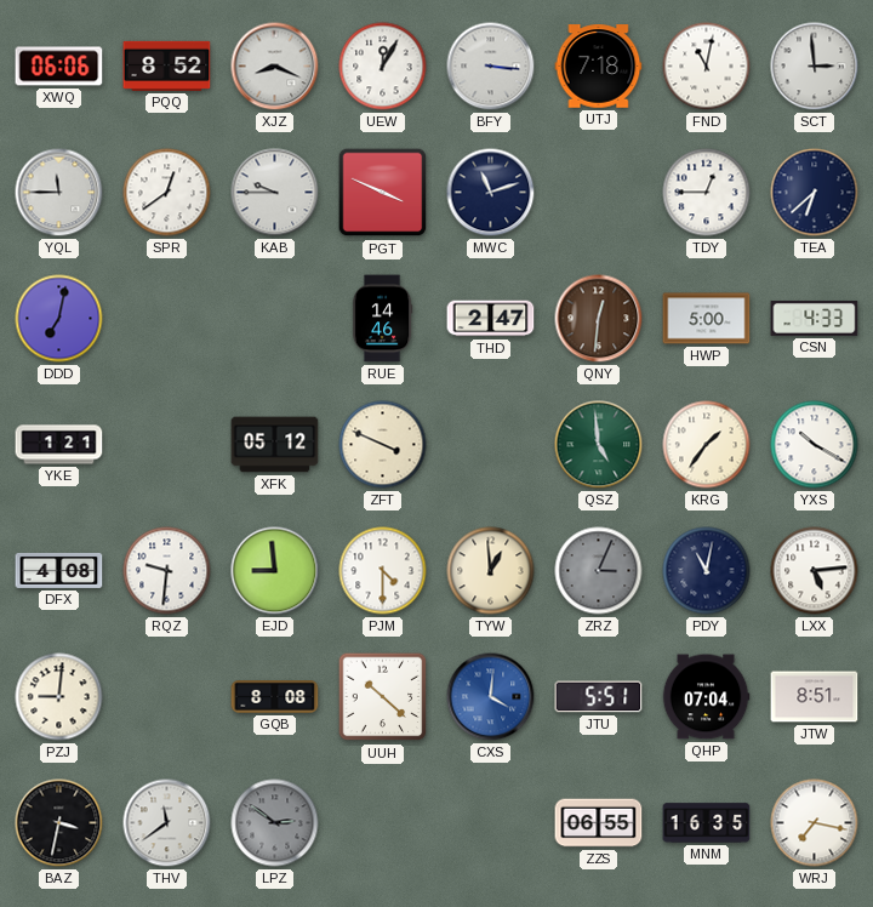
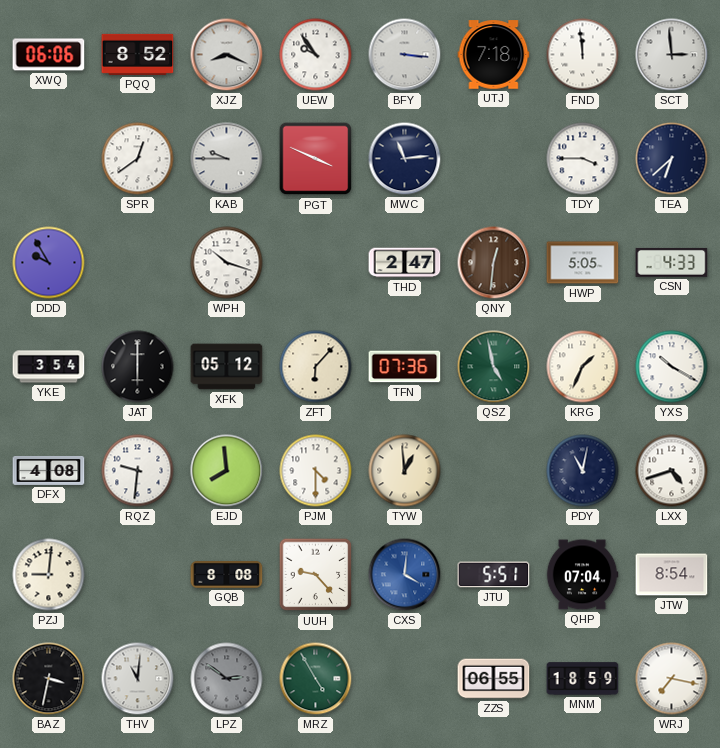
UEW: 12:05 -> 9:54
FND: 11:02 -> 11:59
YQL: 11:45 -> none
MWC: 11:12 -> 11:14
TDY: 12:45 -> 3:45
DDD: 7:02 -> 9:55
WPH: none -> 10:18
RUE: 14:46 -> none
HWP: 5:00 -> 5:05
YKE: 1:21 -> 3:54
JAT: none -> 6:00
ZFT: 3:49 -> 6:07
TFN: none -> 07:36
QSZ: 4:59 -> 4:58
KRG: 1:36 -> 1:34
EJD: 8:59 -> 7:59
ZRZ: 3:04 -> none
LXX: 5:14 -> 4:42
UUH: 10:22 -> 9:23
JTW: 8:51 -> 8:54
THV: 11:39 -> 11:01
MRZ: none -> 4:55
MNM: 16:35 -> 18:59
